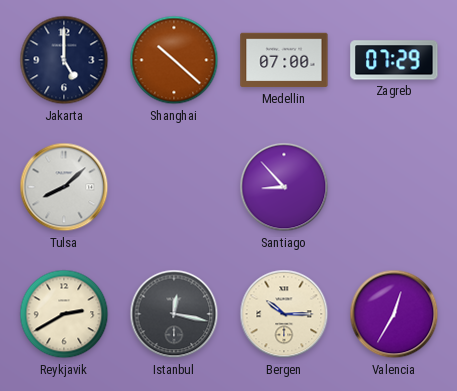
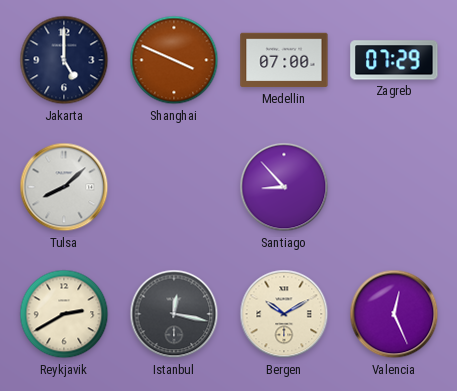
Shanghai: 10:22 -> 3:49
Bergen: 10:15 -> 10:10
Valencia: 12:35 -> 12:26
